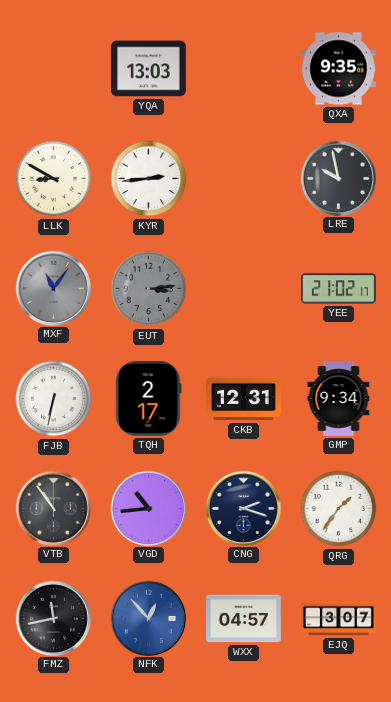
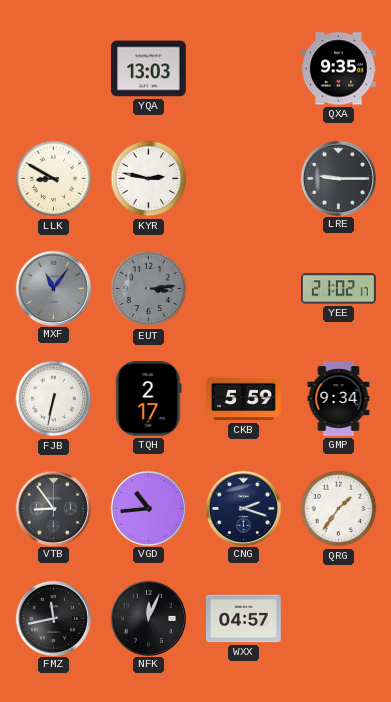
KYR: 2:44 -> 2:47
LRE: 9:58 -> 9:15
CKB: 12:31 -> 5:59
VTB: 10:54 -> 8:54
NFK: 12:53 -> 12:04
NFK dial: blue -> black
EJQ: 3:07 -> none
